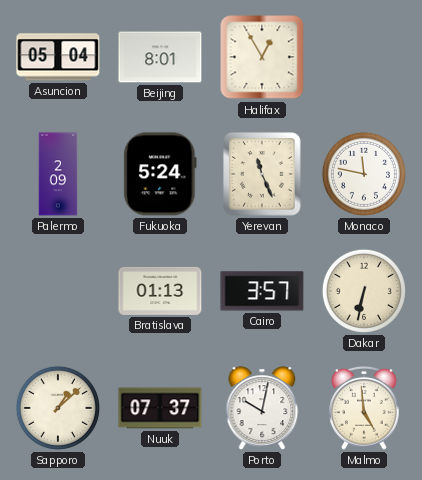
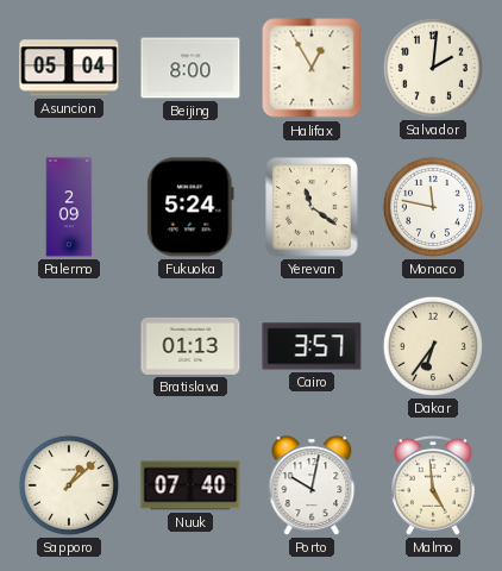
Beijing: 8:01 -> 8:00
Salvador: none -> 2:01
Yerevan: 11:26 -> 11:21
Dakar: 6:32 -> 6:36
Nuuk: 07:37 -> 07:40
